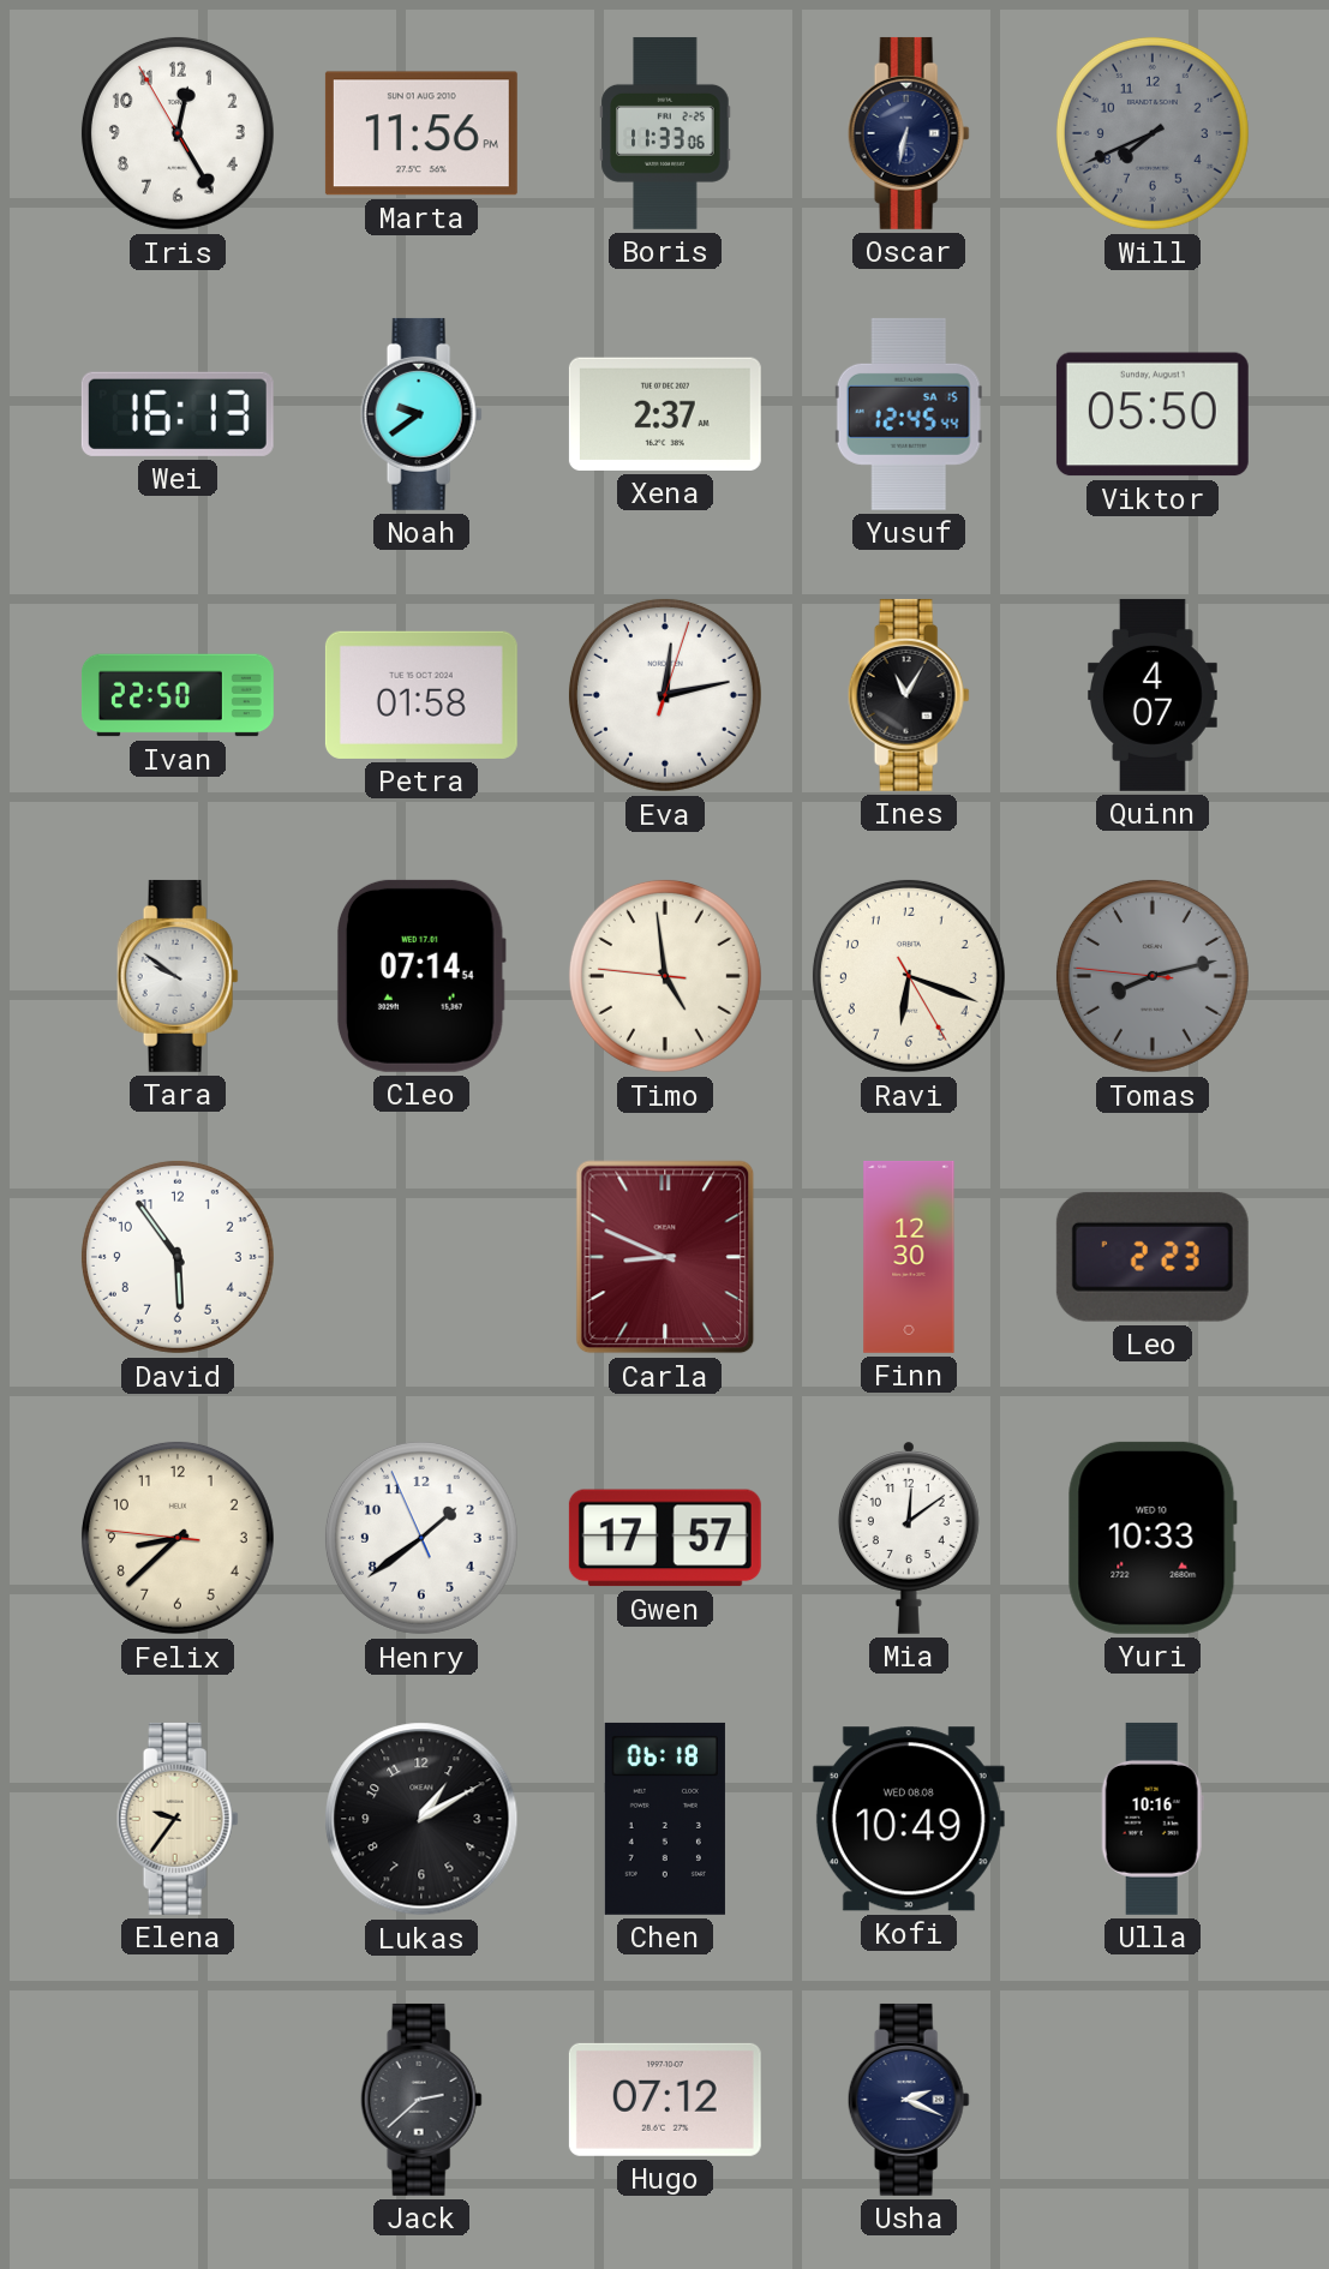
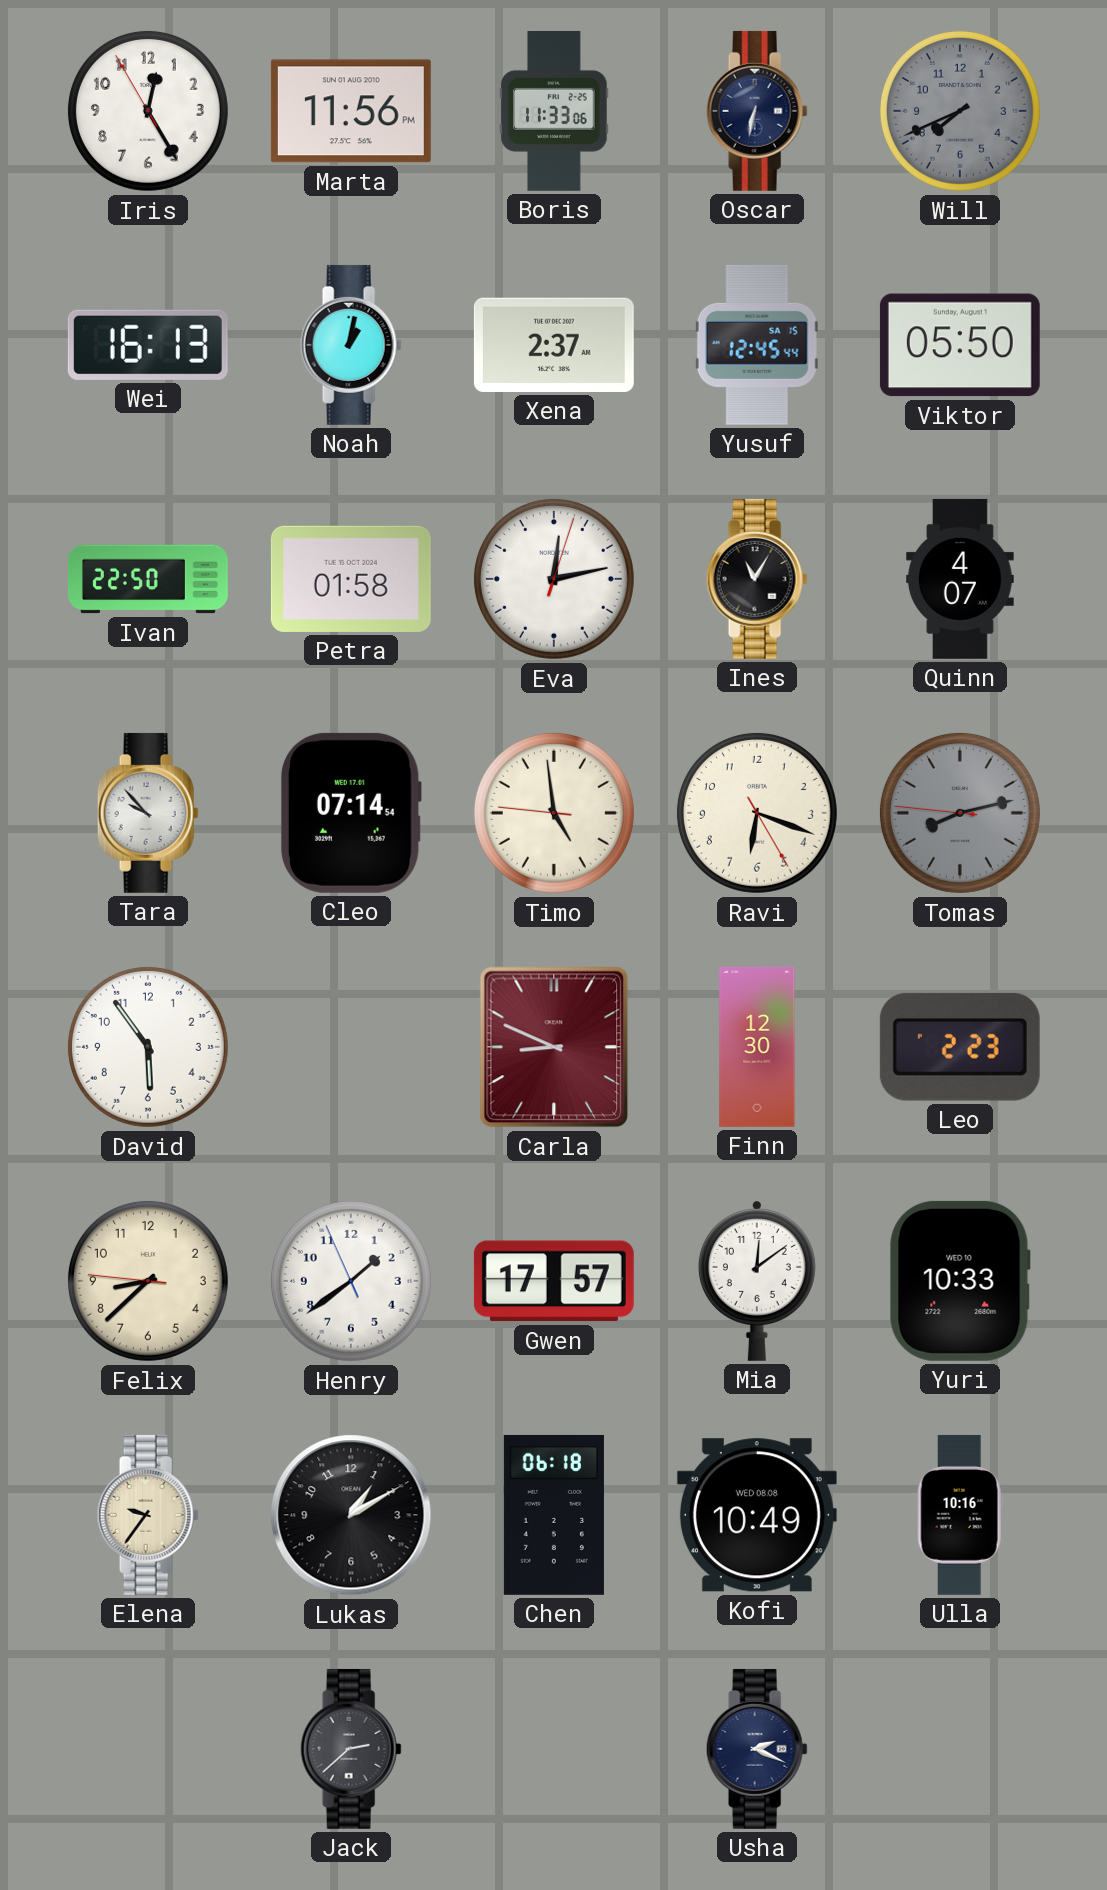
Noah: 9:39 -> 1:02
Tara: 9:51 -> 9:53
Hugo: 07:12 -> none
